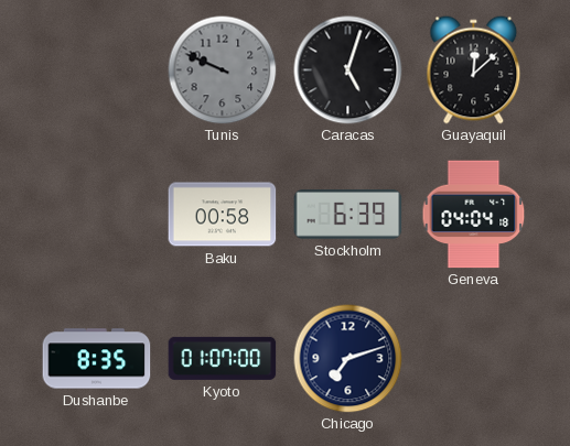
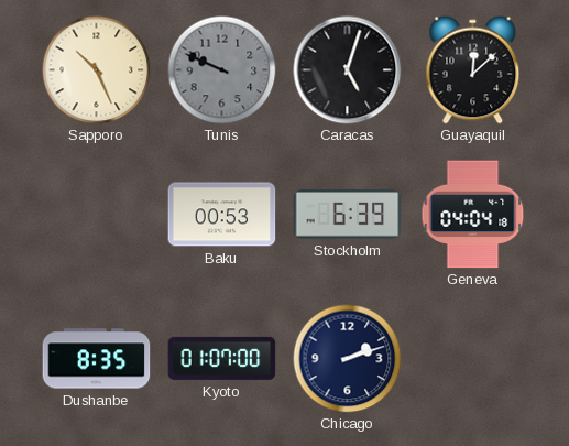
Sapporo: none -> 10:26
Baku: 00:58 -> 00:53
Chicago: 7:12 -> 2:12
